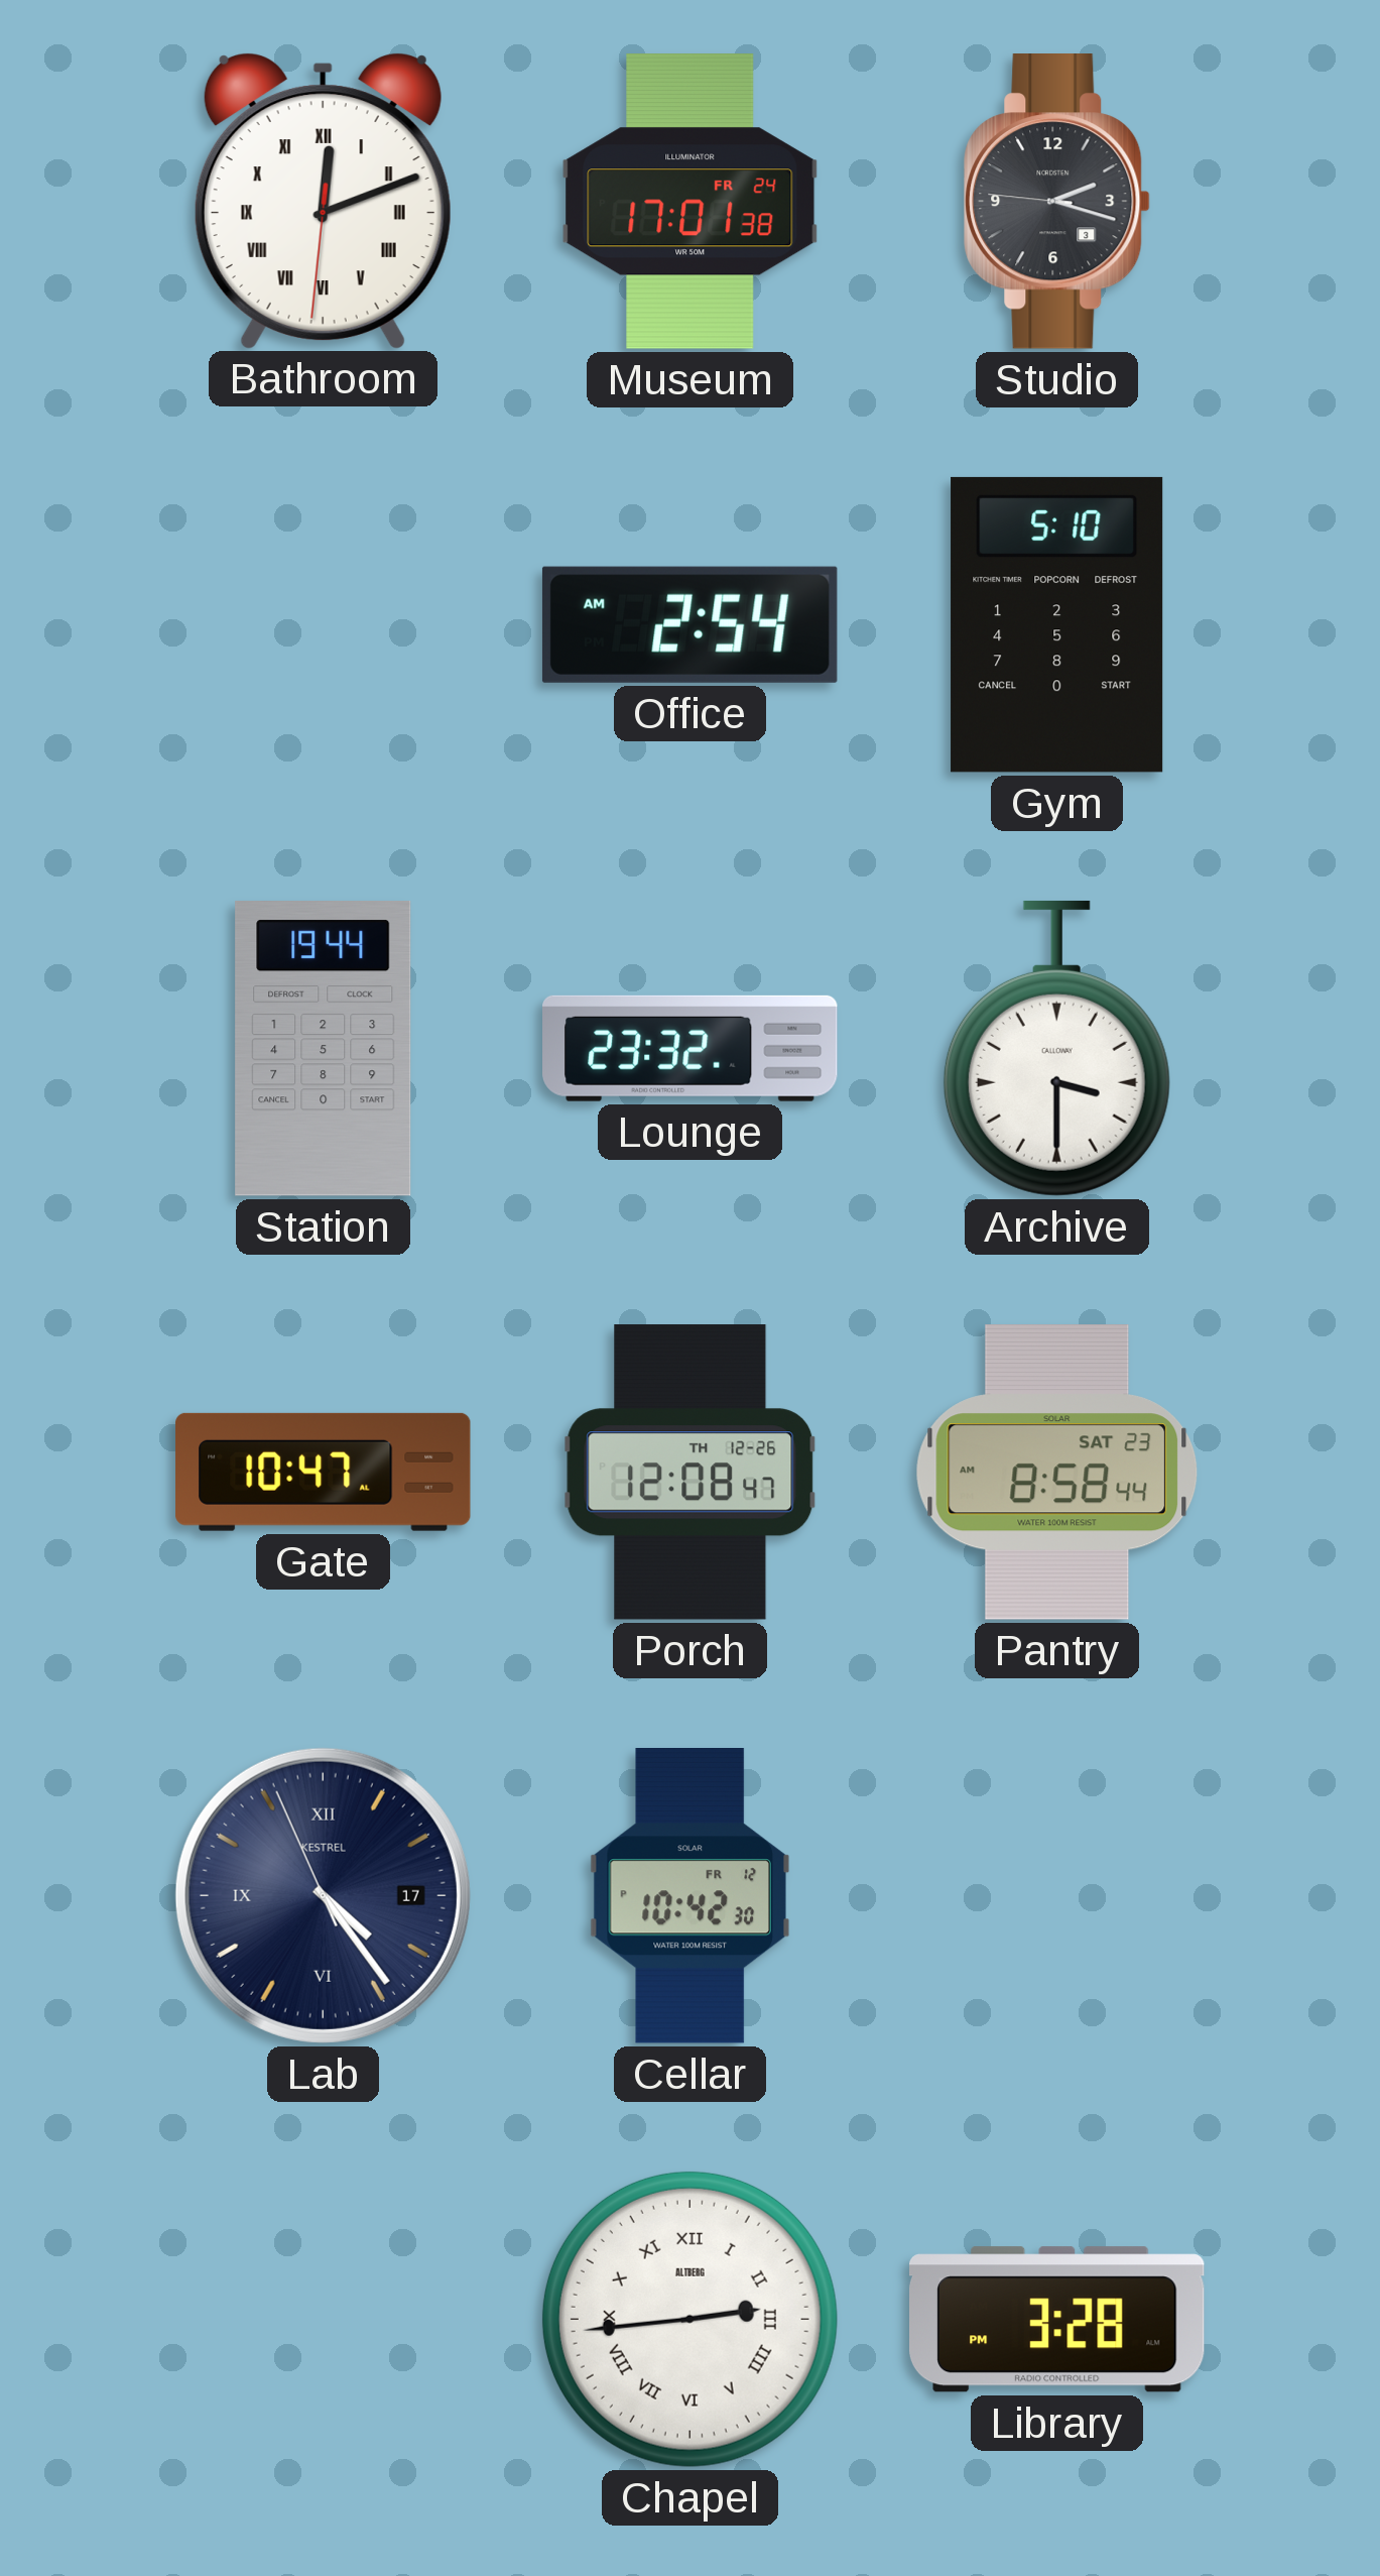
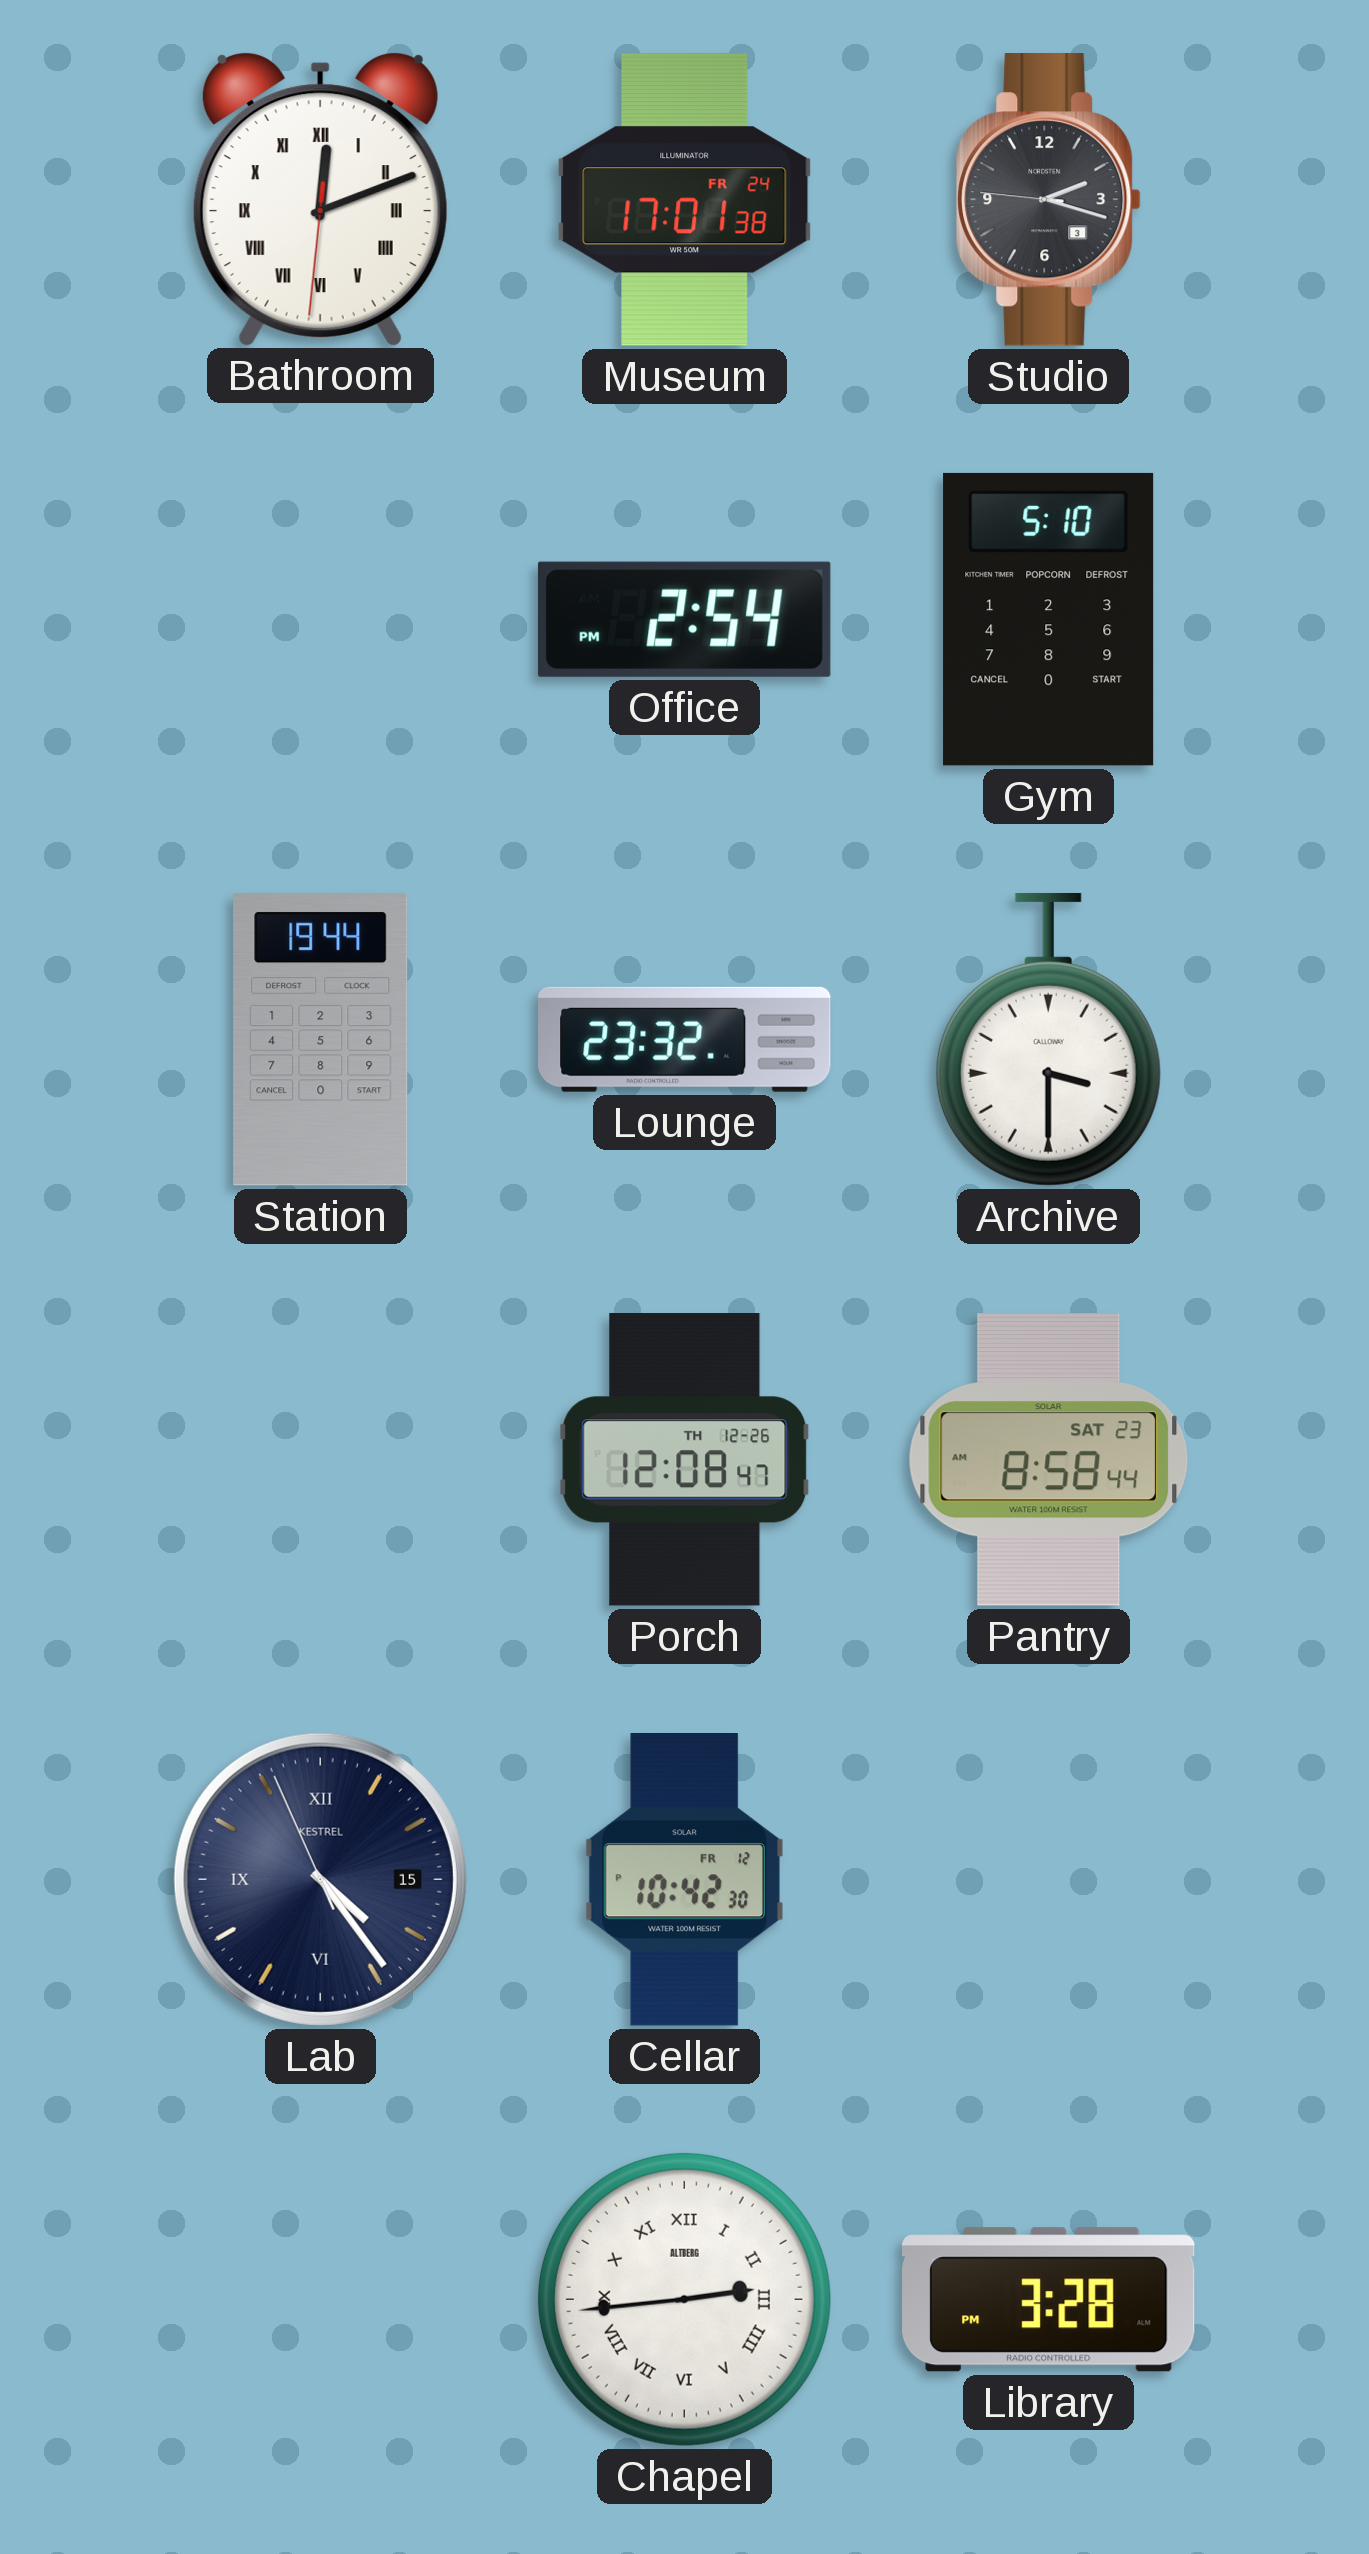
Office: 2:54 AM -> 2:54 PM
Gate: 10:47 -> none
Lab date: 17 -> 15
